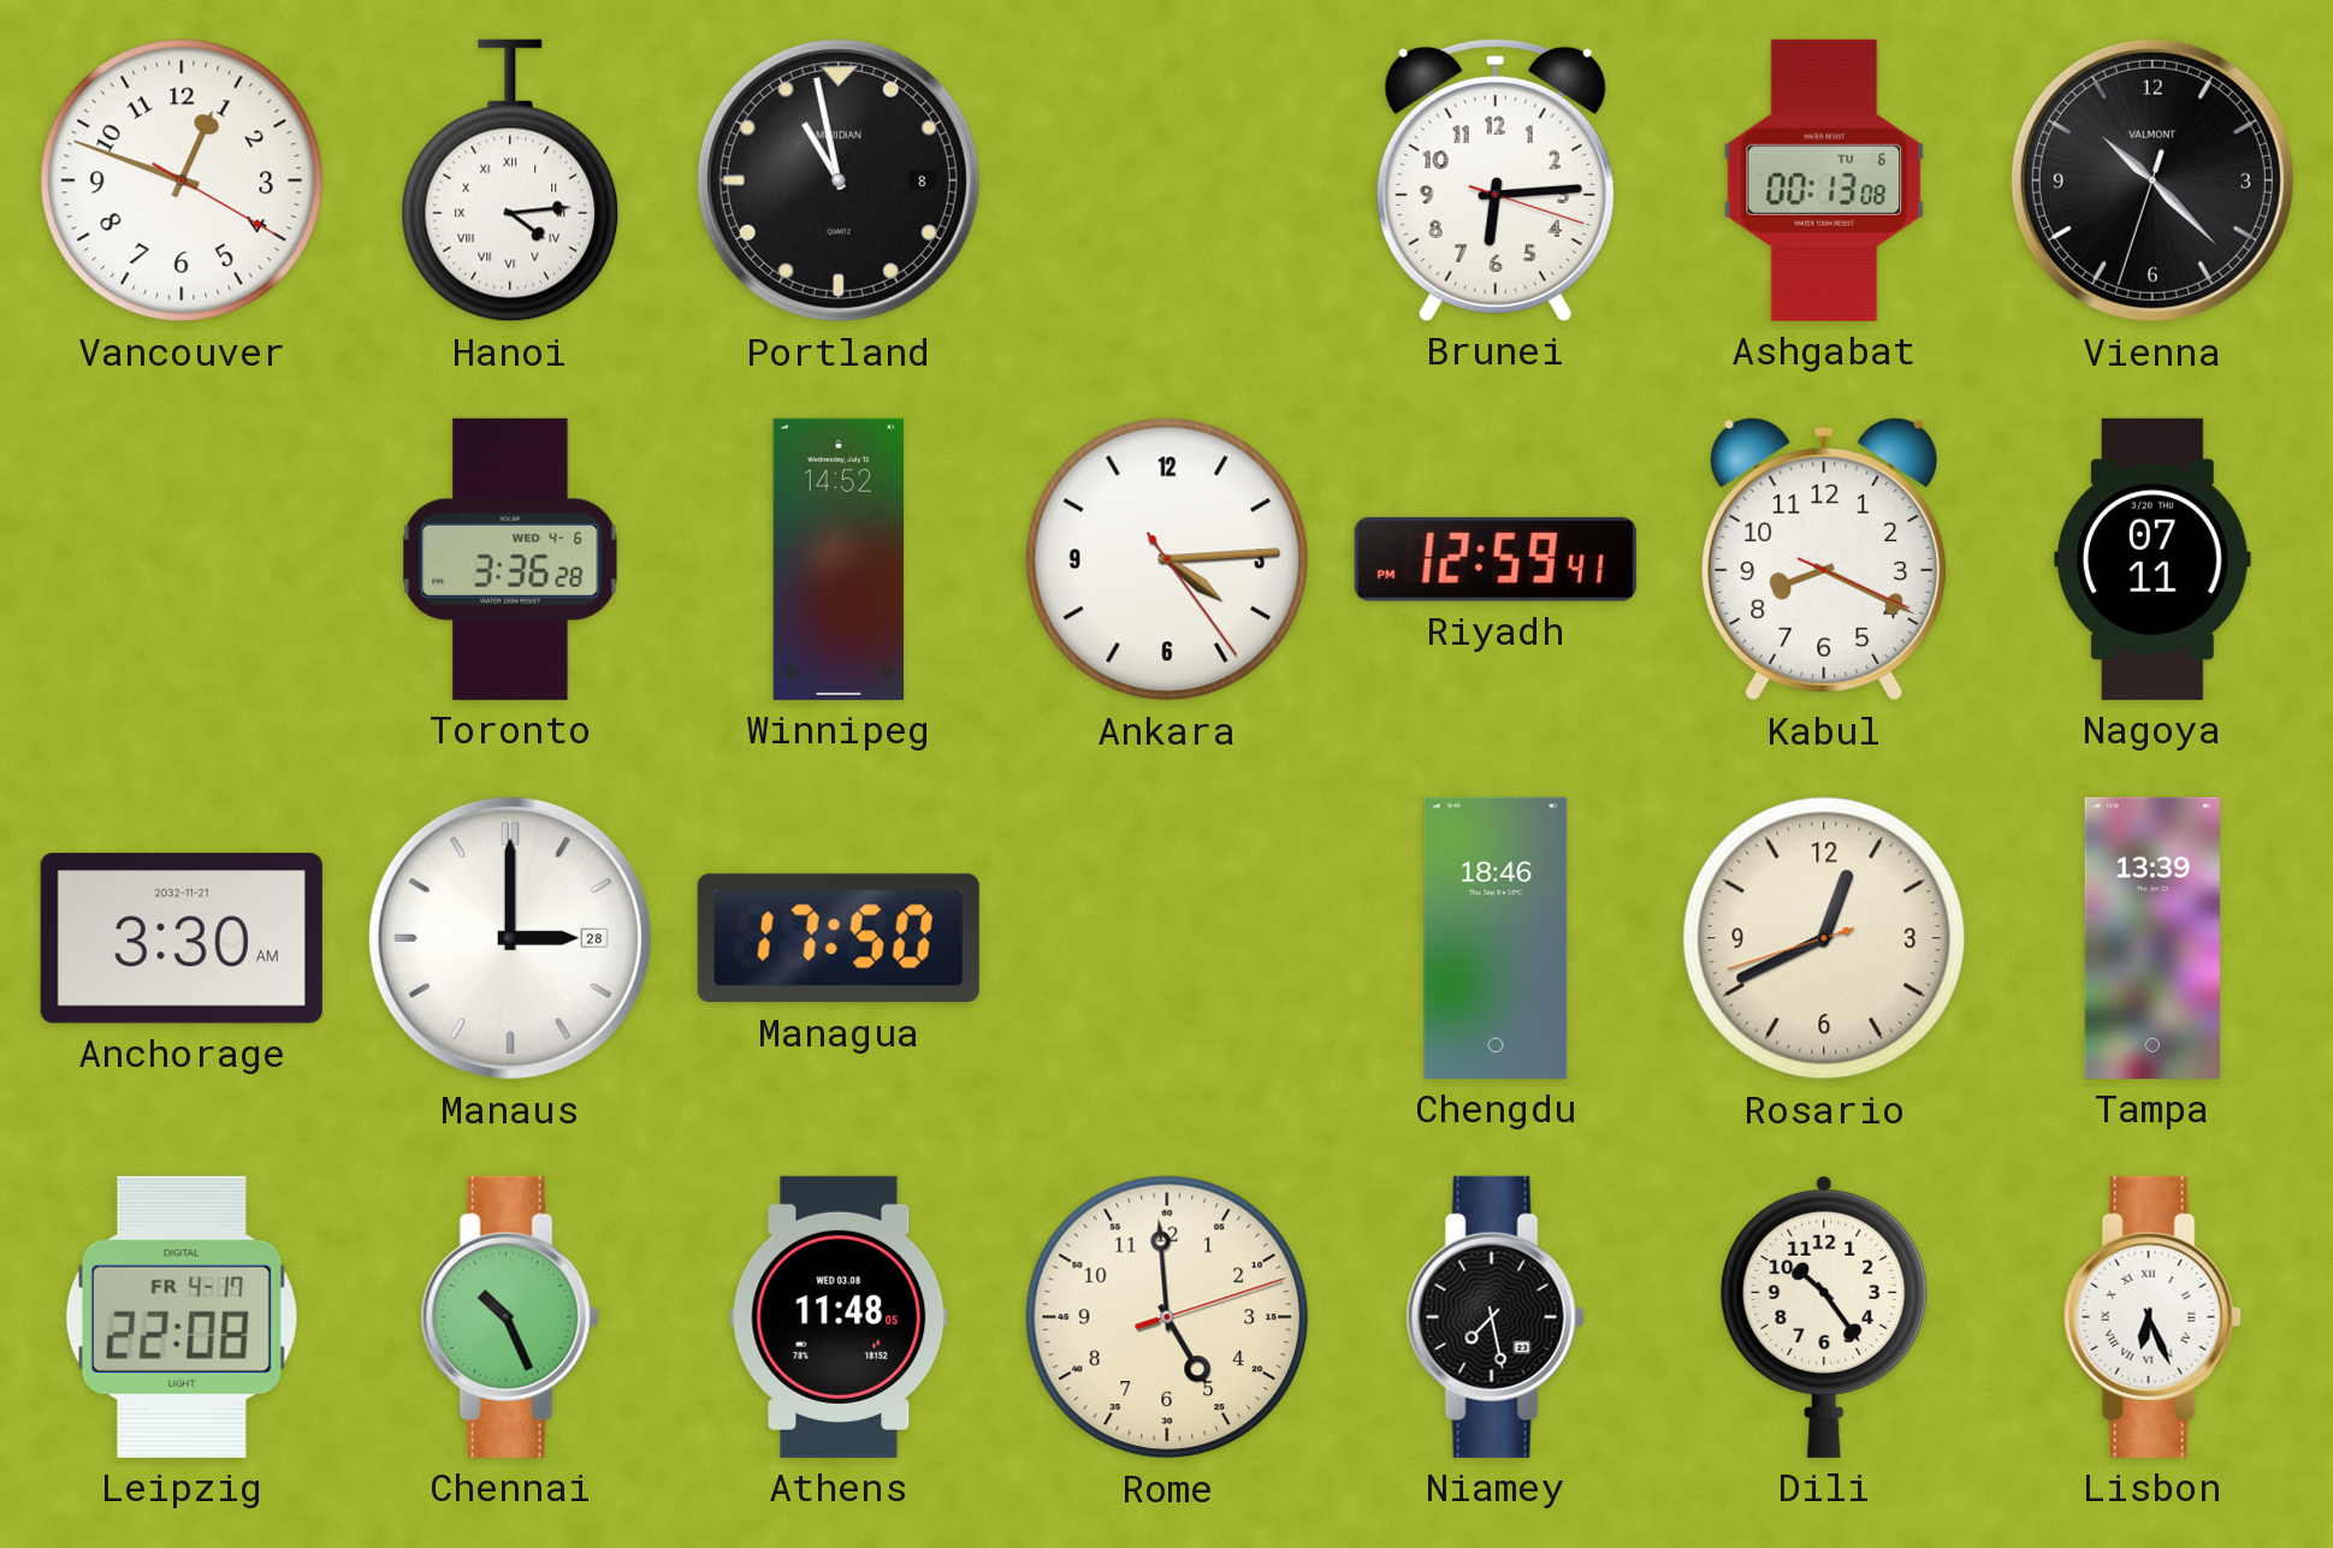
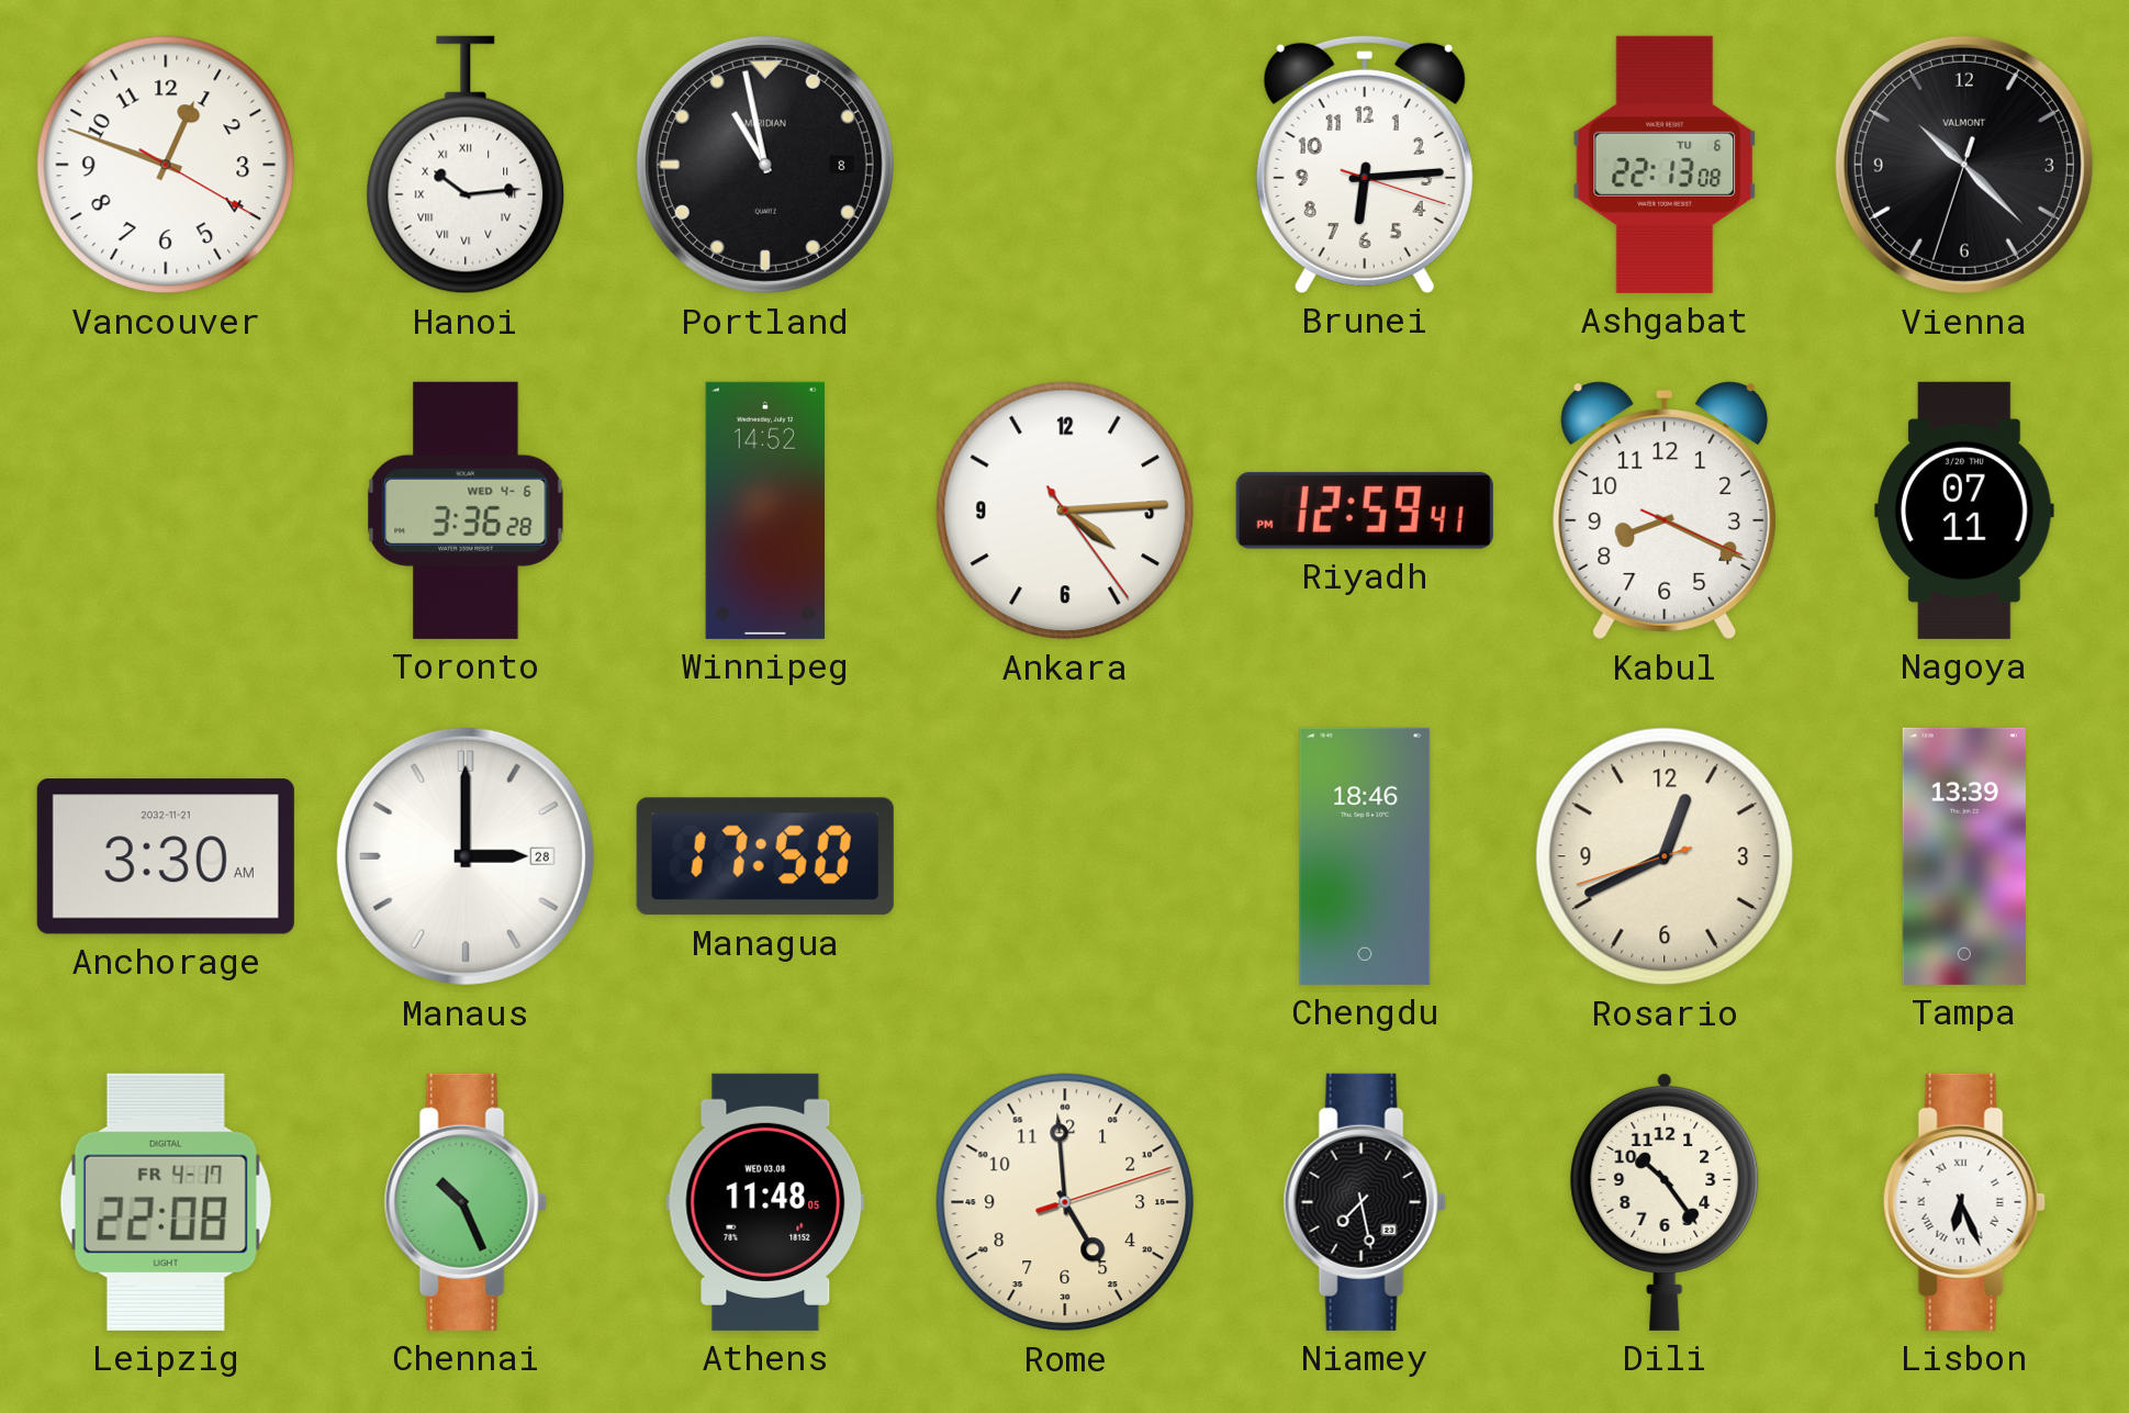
Hanoi: 4:14 -> 10:14
Ashgabat: 00:13 -> 22:13
